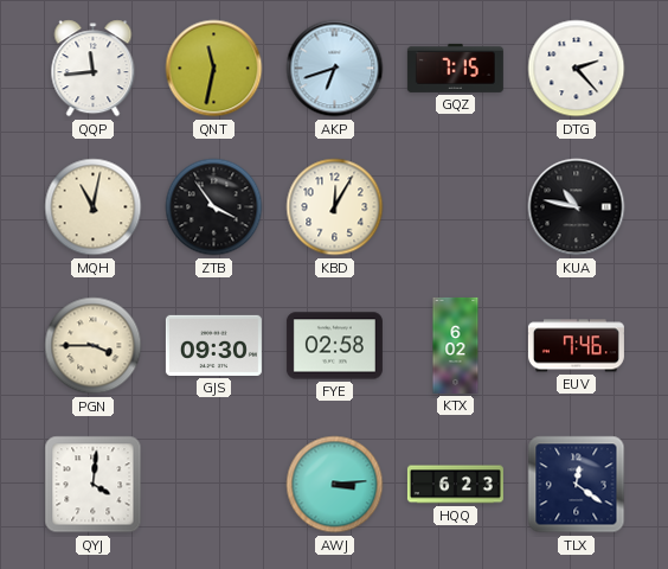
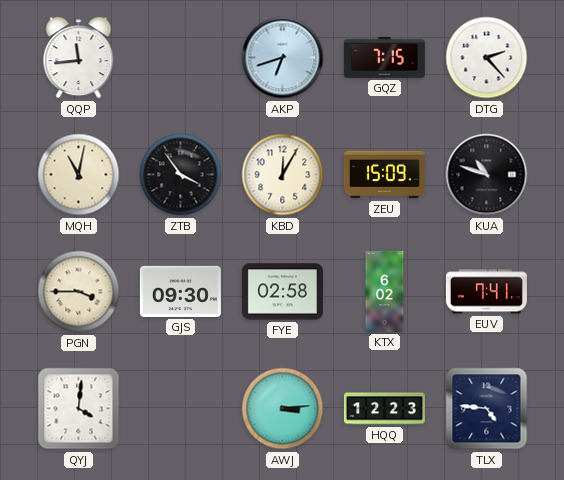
QNT: 11:32 -> none
ZEU: none -> 15:09
KUA: 10:47 -> 10:48
EUV: 7:46 -> 7:41
HQQ: 6:23 -> 12:23
TLX: 12:21 -> 4:46
